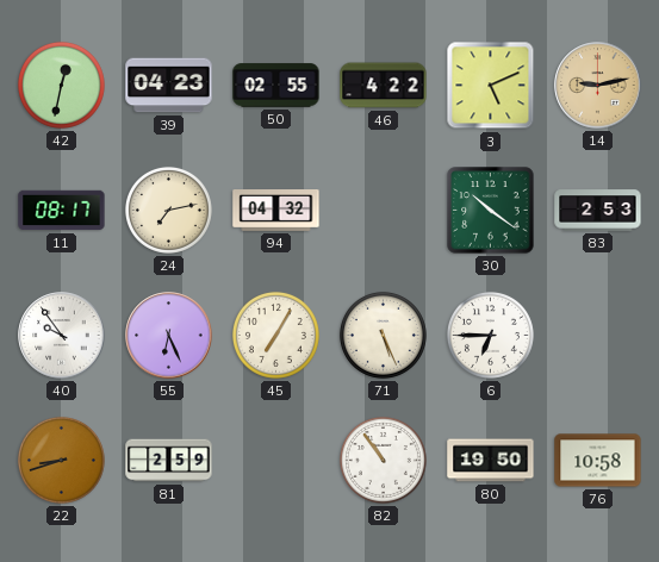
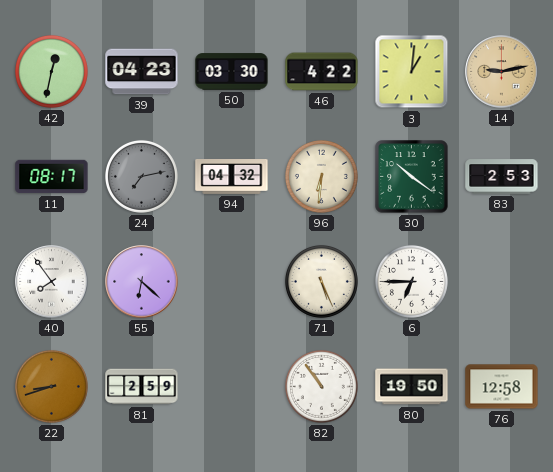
50: 02:55 -> 03:30
3: 5:11 -> 1:01
24 dial: cream -> grey
96: none -> 6:31
40: 9:54 -> 7:54
55: 6:26 -> 6:22
45: 7:05 -> none
76: 10:58 -> 12:58
